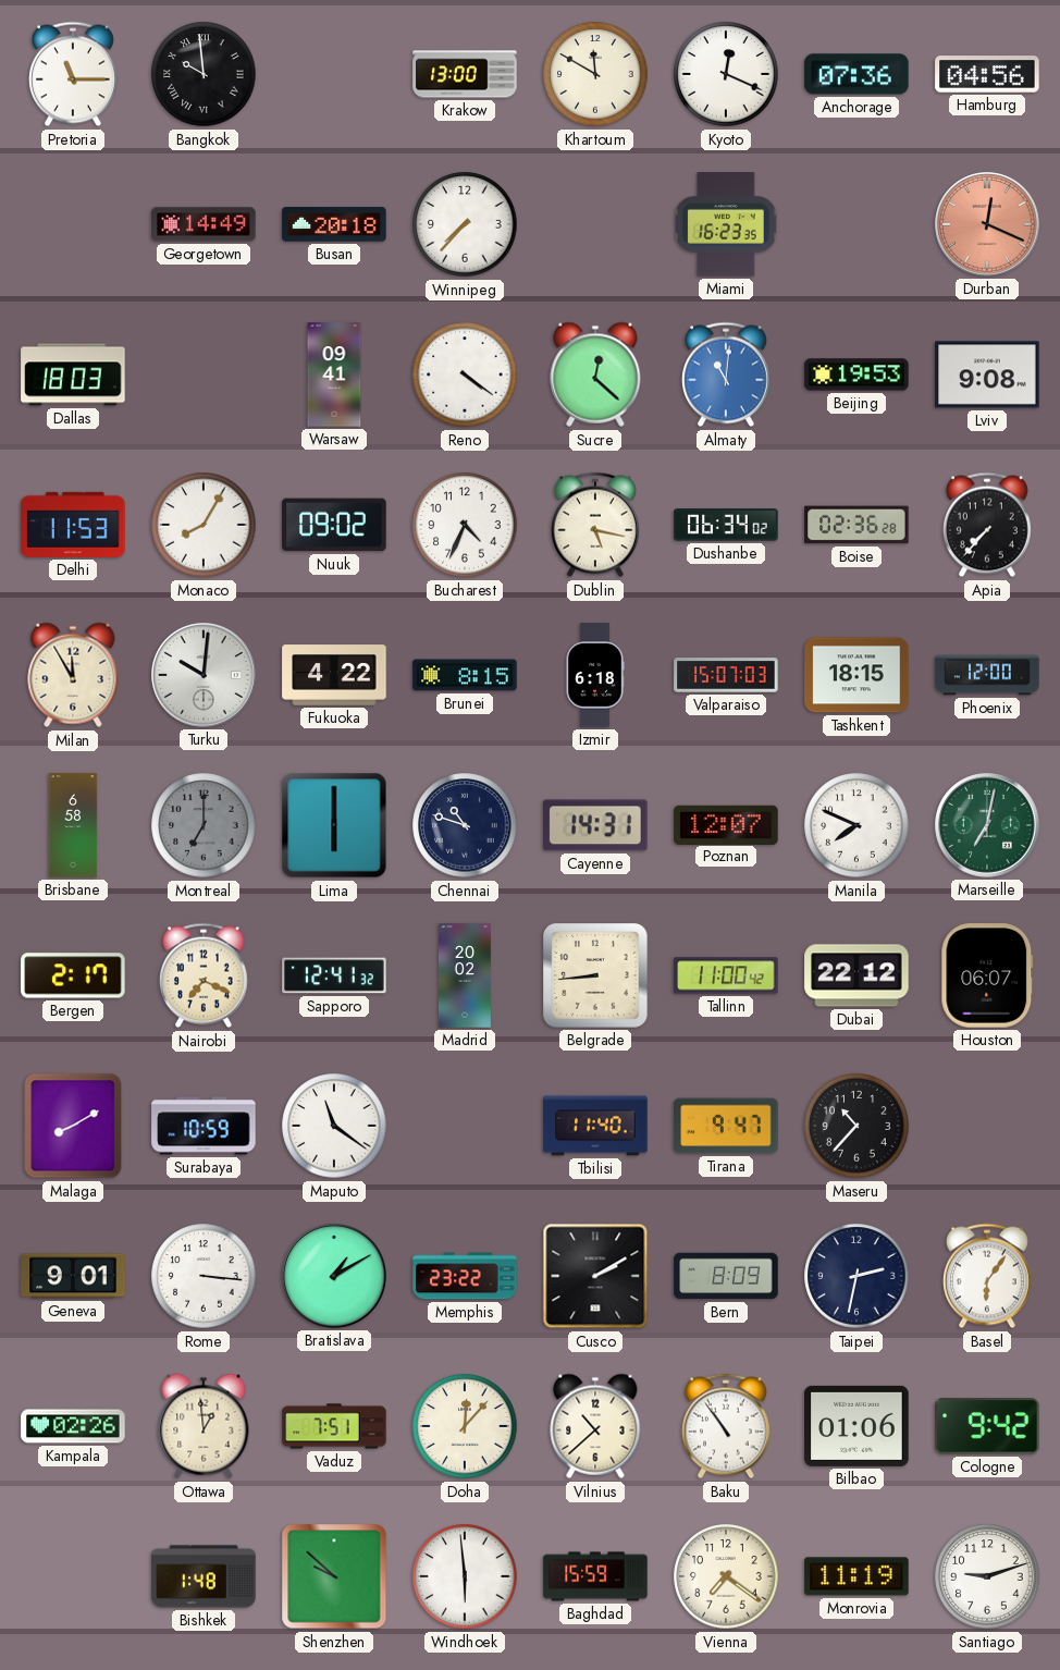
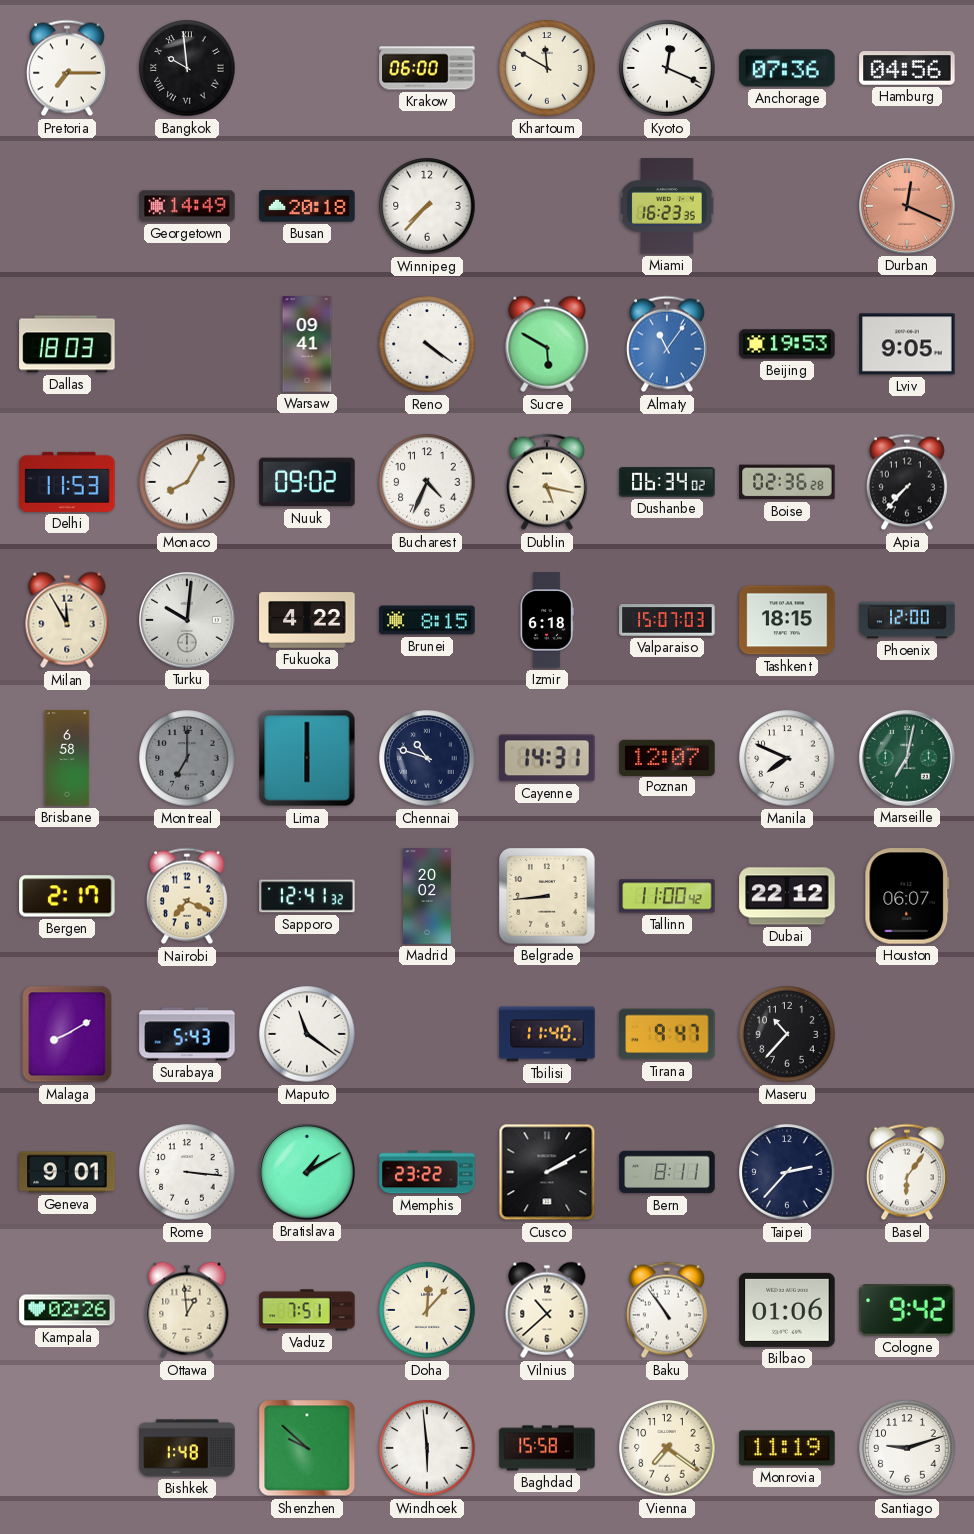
Pretoria: 11:15 -> 7:15
Krakow: 13:00 -> 06:00
Sucre: 12:22 -> 5:50
Almaty: 11:01 -> 11:06
Lviv: 9:08 -> 9:05
Surabaya: 10:59 -> 5:43
Bern: 8:09 -> 8:11
Taipei: 2:32 -> 2:37
Baghdad: 15:59 -> 15:58
